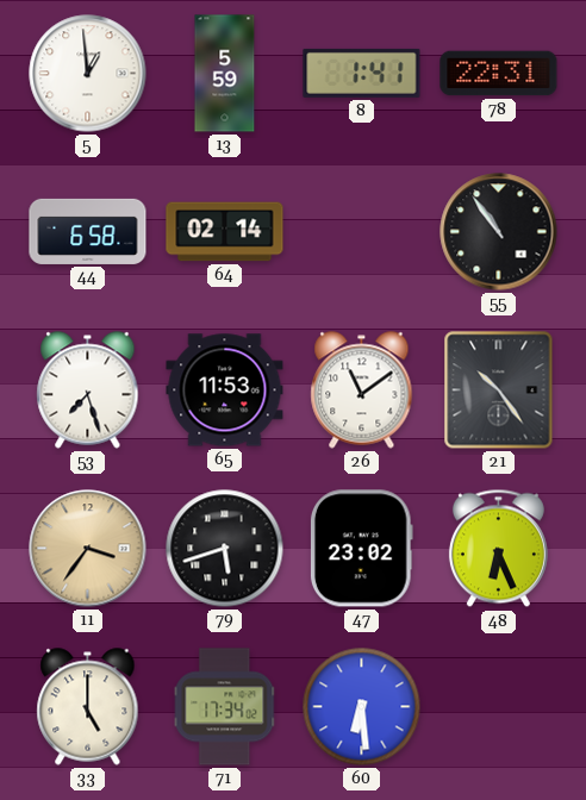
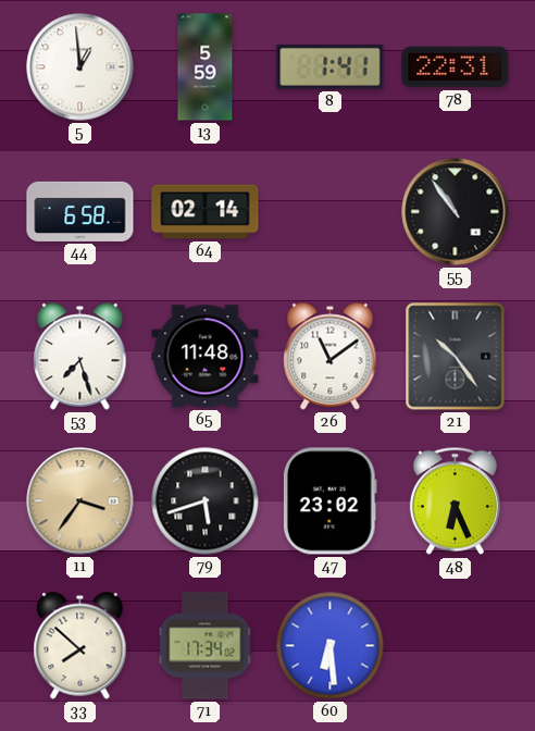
65: 11:53 -> 11:48
33: 5:00 -> 7:52
